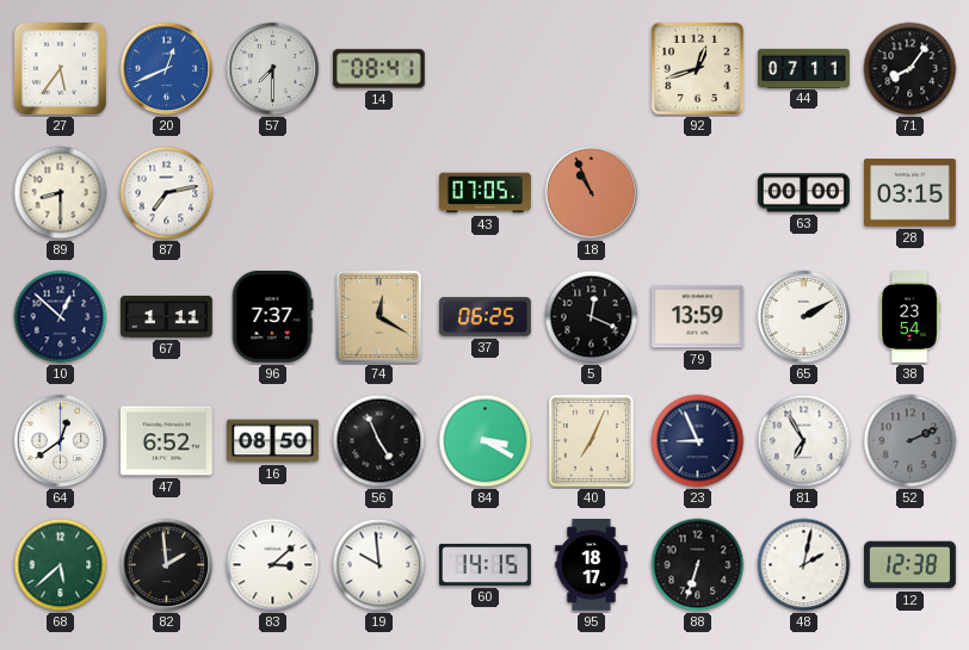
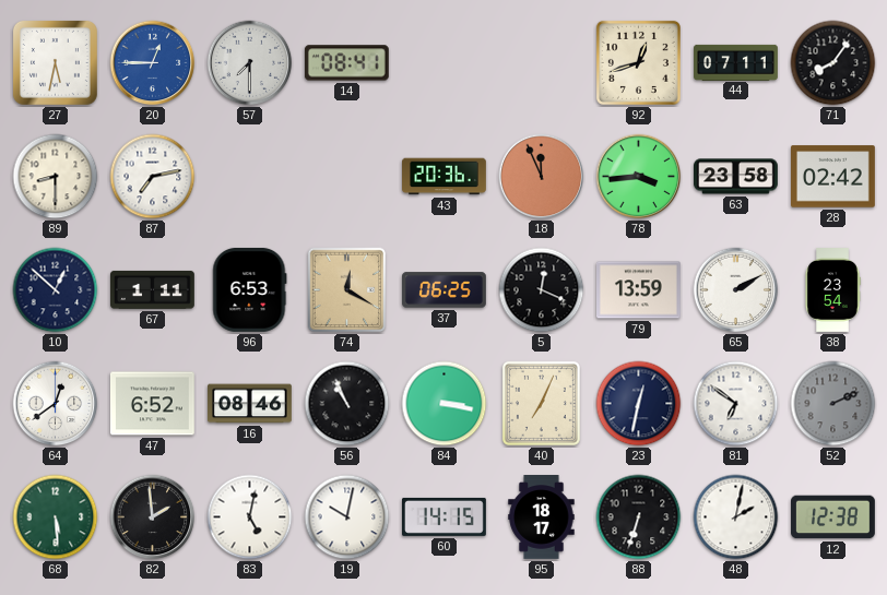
27: 5:36 -> 5:32
20: 12:41 -> 12:45
43: 07:05 -> 20:36
18: 10:56 -> 11:56
78: none -> 3:44
63: 00:00 -> 23:58
28: 03:15 -> 02:42
96: 7:37 -> 6:53
16: 08:50 -> 08:46
56: 4:56 -> 10:56
84: 3:20 -> 3:17
23: 8:56 -> 12:32
81: 6:55 -> 6:51
68: 5:38 -> 5:29
83: 3:08 -> 5:02
19: 9:59 -> 10:02
